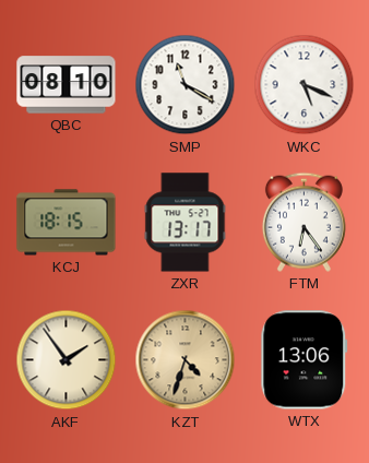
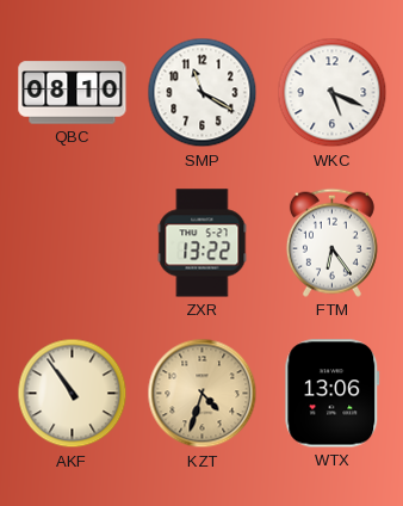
KCJ: 18:15 -> none
ZXR: 13:17 -> 13:22
AKF: 1:54 -> 10:54
